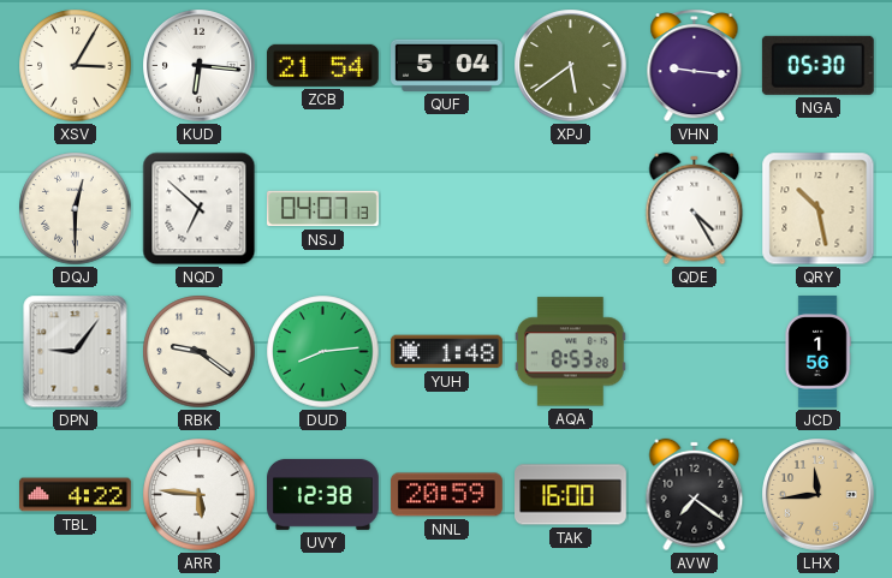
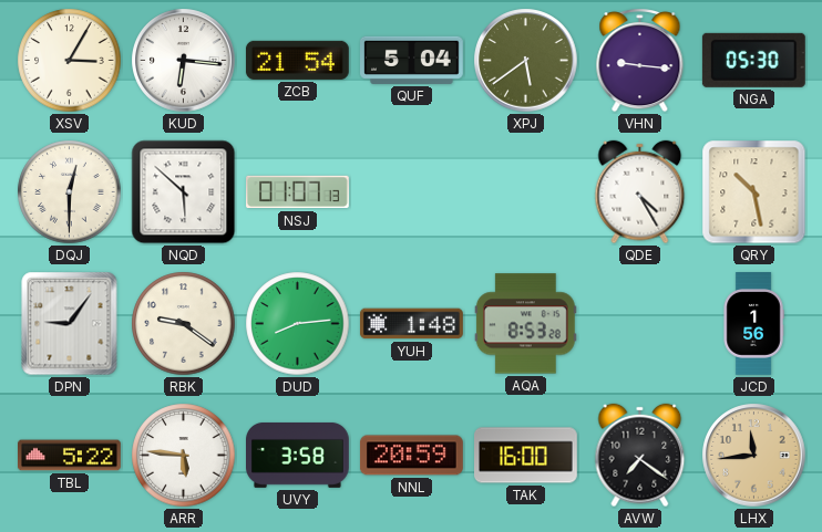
NQD: 6:52 -> 5:52
NSJ: 04:07 -> 01:07
TBL: 4:22 -> 5:22
UVY: 12:38 -> 3:58
